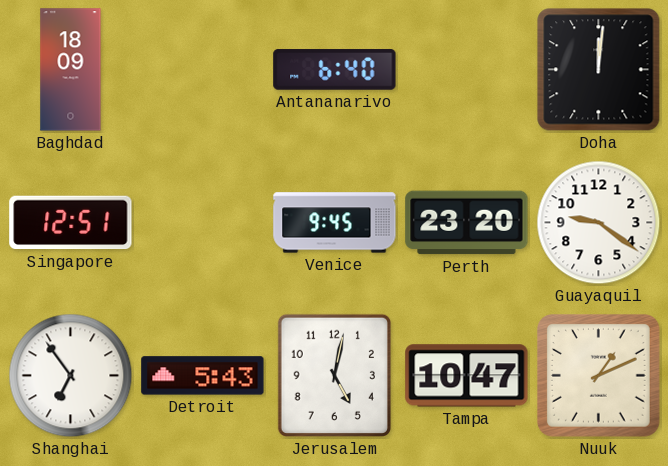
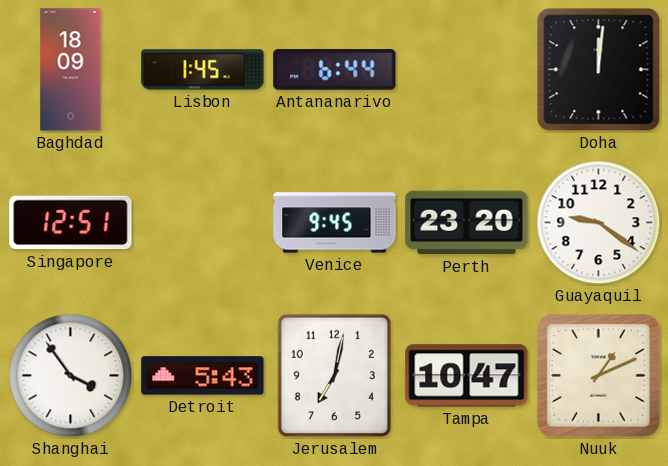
Lisbon: none -> 1:45
Antananarivo: 6:40 -> 6:44
Shanghai: 6:54 -> 3:54
Jerusalem: 5:02 -> 7:02
